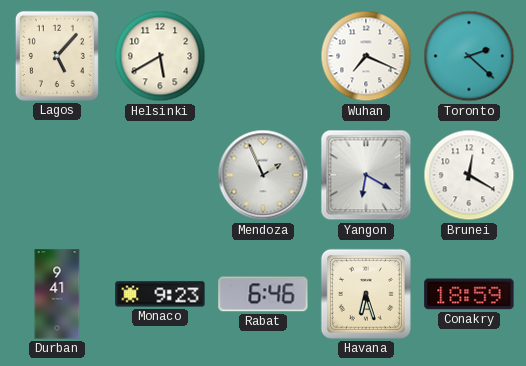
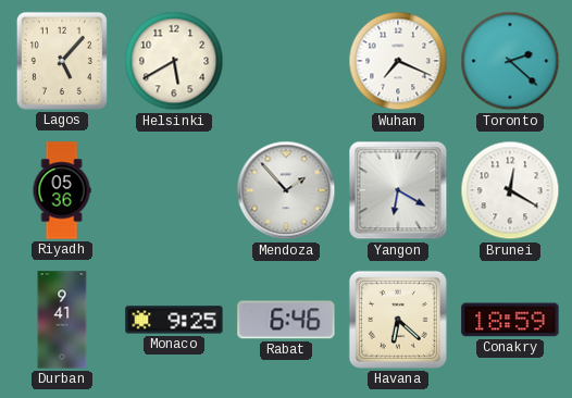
Riyadh: none -> 05:36
Mendoza: 1:56 -> 1:53
Monaco: 9:23 -> 9:25
Havana: 6:27 -> 6:22
